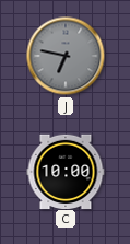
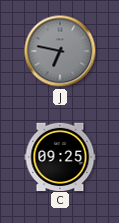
C: 10:00 -> 09:25
